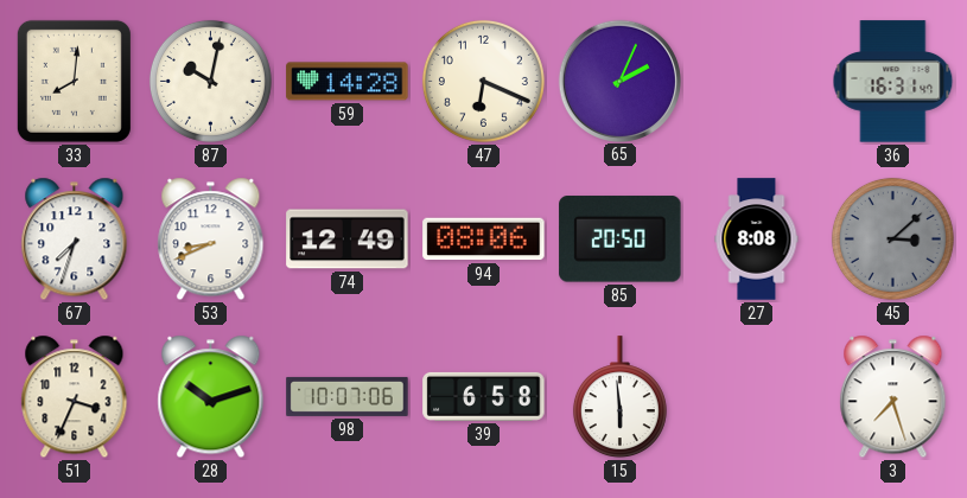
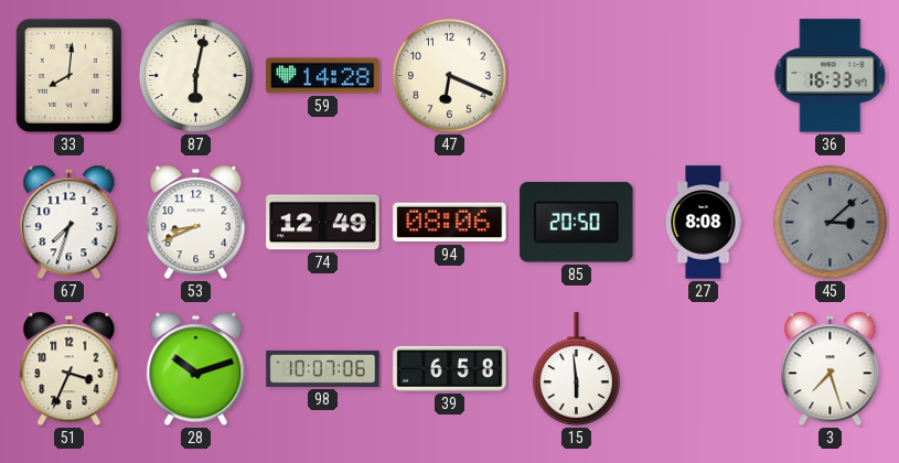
87: 10:02 -> 6:02
65: 2:04 -> none
36: 16:31 -> 16:33
